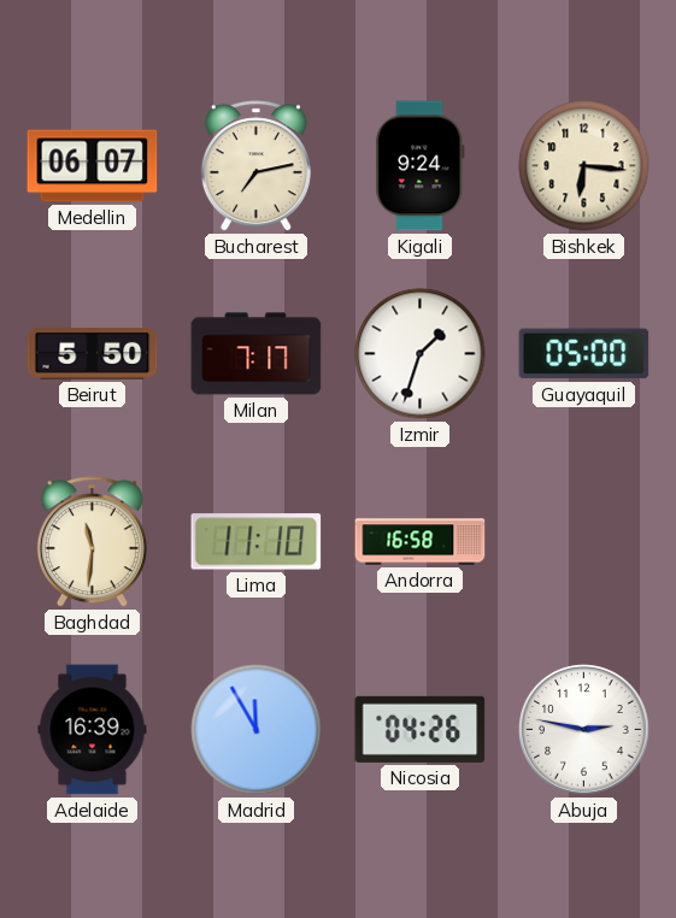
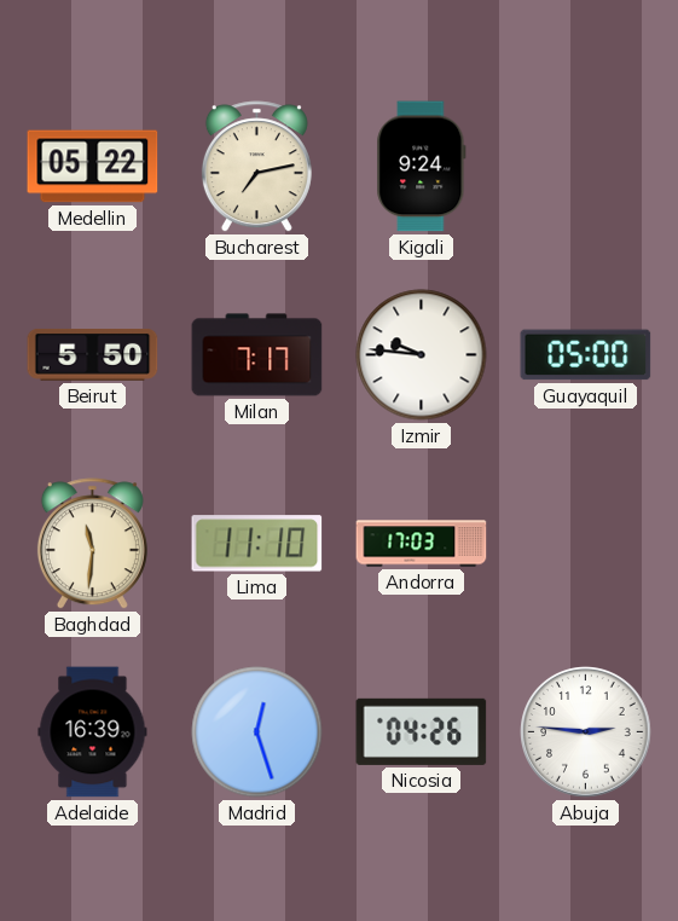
Medellin: 06:07 -> 05:22
Bishkek: 6:16 -> none
Izmir: 1:33 -> 9:46
Andorra: 16:58 -> 17:03
Madrid: 11:55 -> 12:27
Abuja: 2:47 -> 2:46
